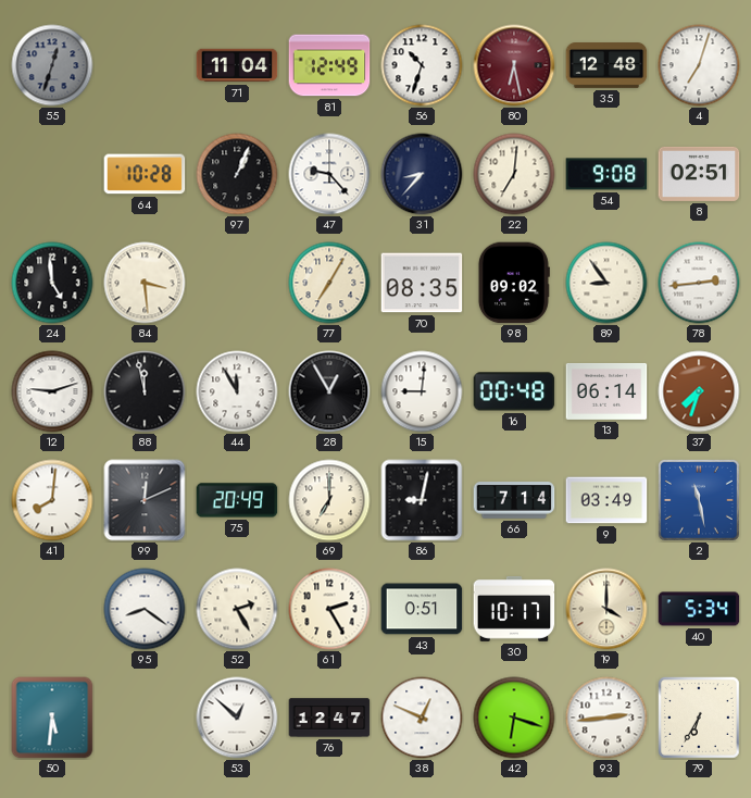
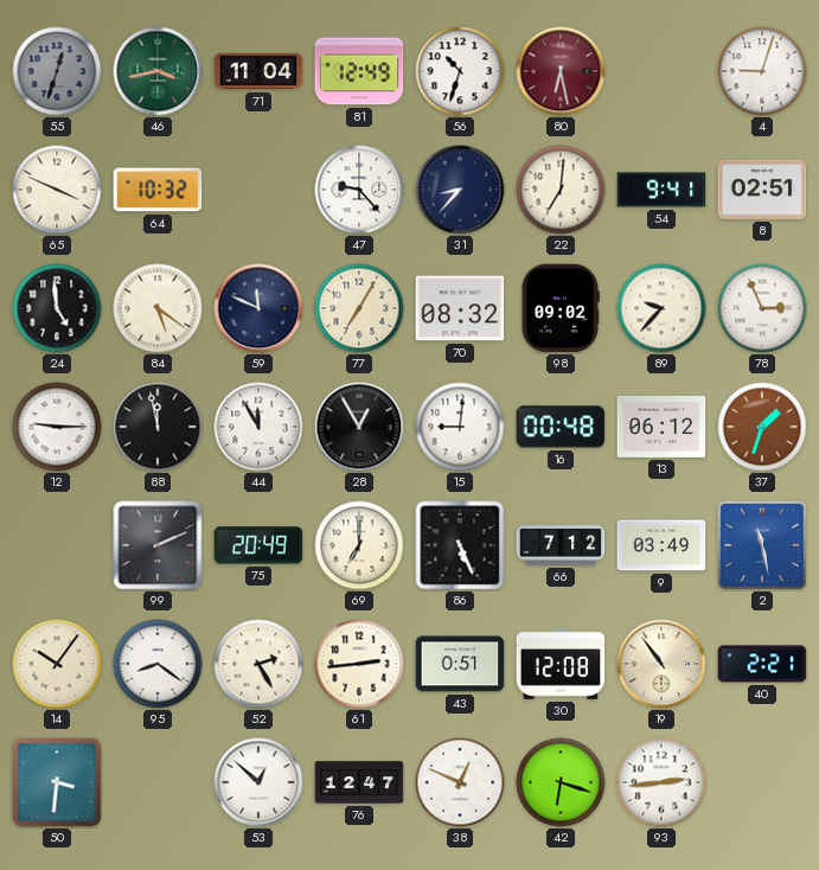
46: none -> 3:43
35: 12:48 -> none
4: 7:03 -> 9:03
65: none -> 3:49
64: 10:28 -> 10:32
97: 1:04 -> none
54: 9:08 -> 9:41
84: 3:29 -> 5:21
59: none -> 11:49
70: 08:35 -> 08:32
89: 8:54 -> 9:37
78: 2:44 -> 2:56
12: 9:12 -> 9:15
13: 06:14 -> 06:12
37: 7:33 -> 1:33
41: 8:01 -> none
99: 12:11 -> 2:11
86: 9:02 -> 5:26
66: 7:14 -> 7:12
14: none -> 10:06
61: 2:25 -> 2:44
30: 10:17 -> 12:08
19: 4:00 -> 10:54
40: 5:34 -> 2:21
50: 5:31 -> 3:31
79: 6:35 -> none
